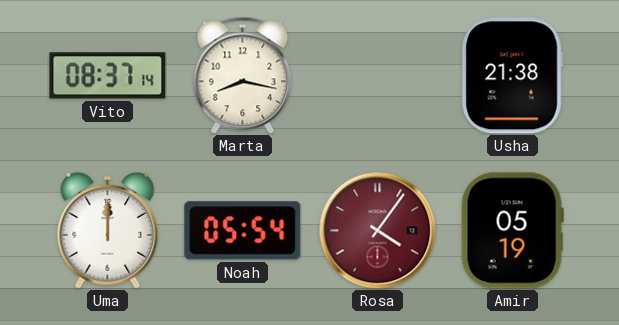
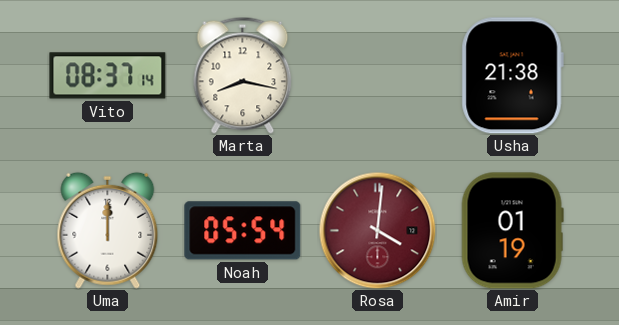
Rosa: 4:06 -> 4:01
Amir: 05:19 -> 01:19
